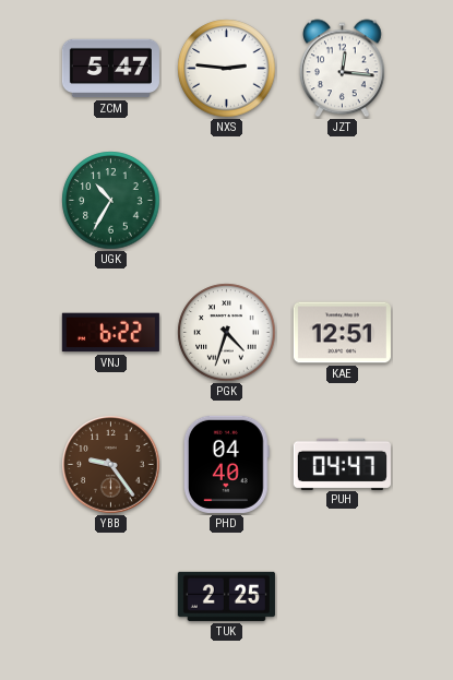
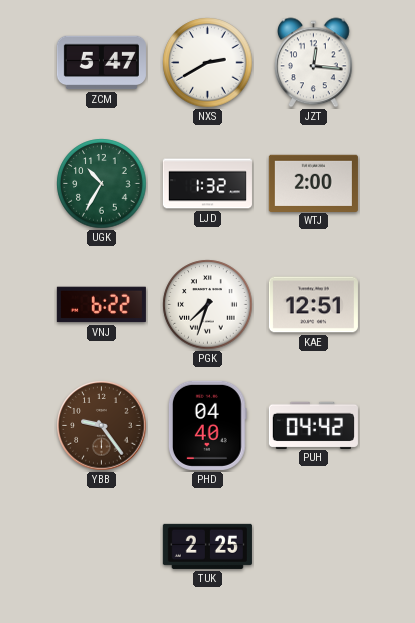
NXS: 2:46 -> 2:40
LJD: none -> 1:32
WTJ: none -> 2:00
PGK: 4:33 -> 7:33
PUH: 04:47 -> 04:42
